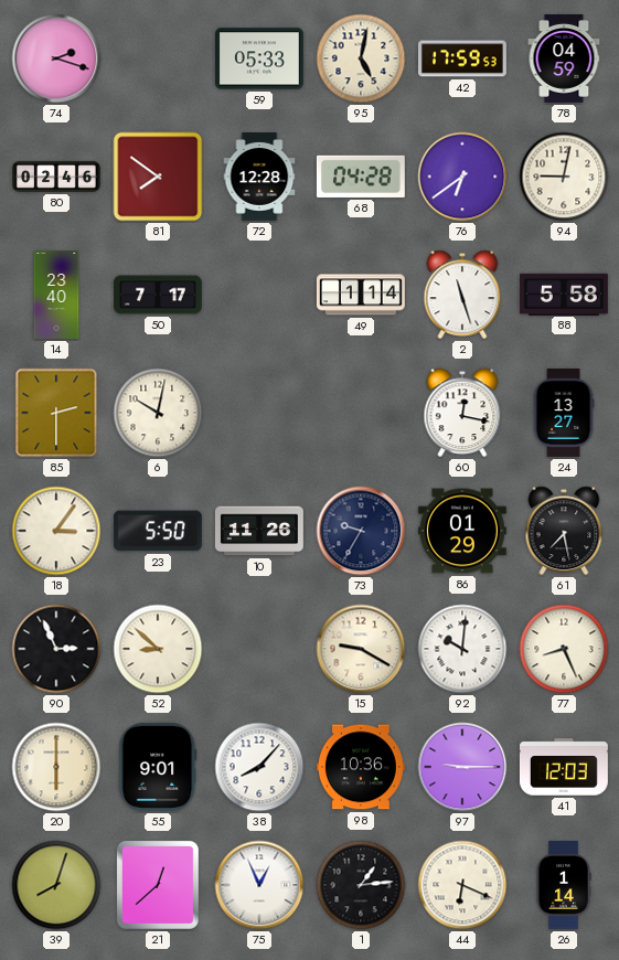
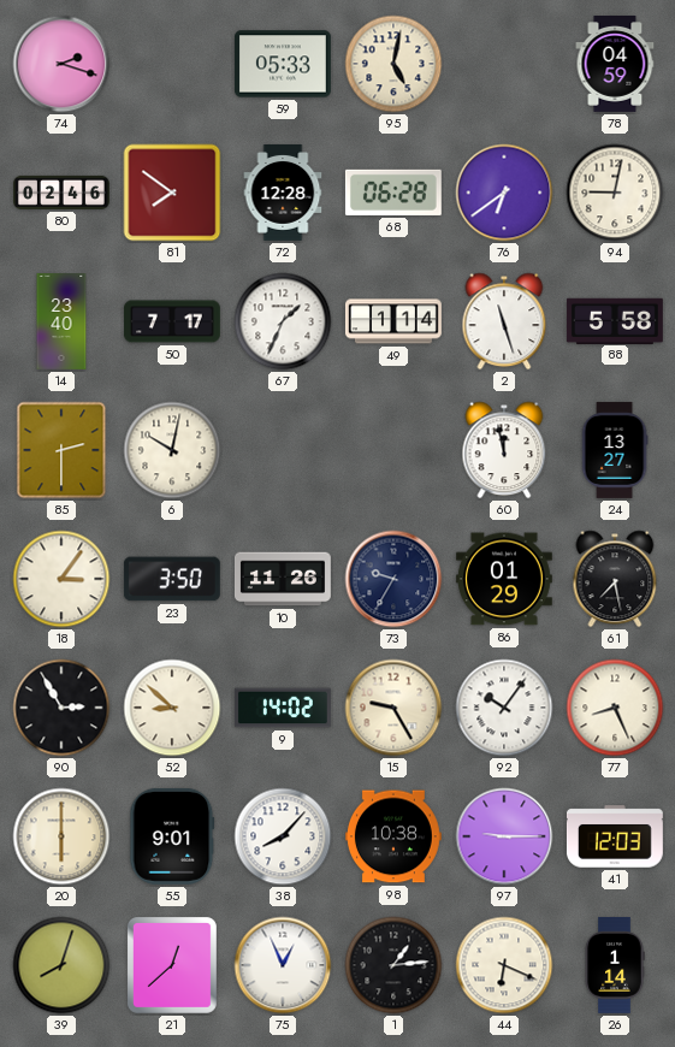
42: 17:59 -> none
68: 04:28 -> 06:28
67: none -> 1:34
60: 12:17 -> 11:58
23: 5:50 -> 3:50
90: 2:56 -> 2:55
9: none -> 14:02
15: 9:20 -> 9:25
92: 10:01 -> 10:06
98: 10:36 -> 10:38
